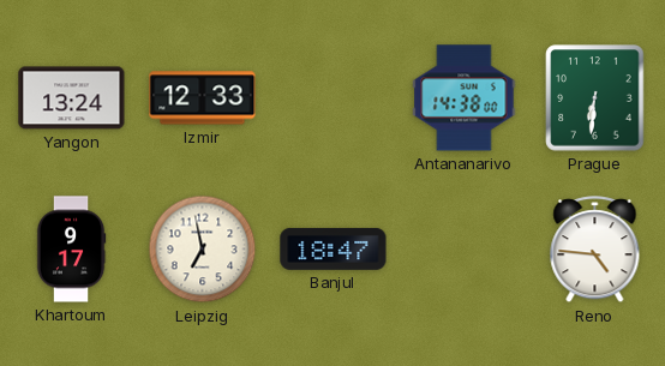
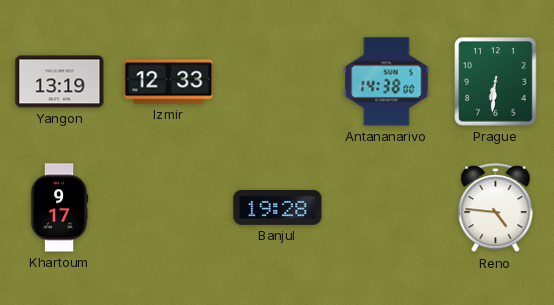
Yangon: 13:24 -> 13:19
Leipzig: 6:58 -> none
Banjul: 18:47 -> 19:28
